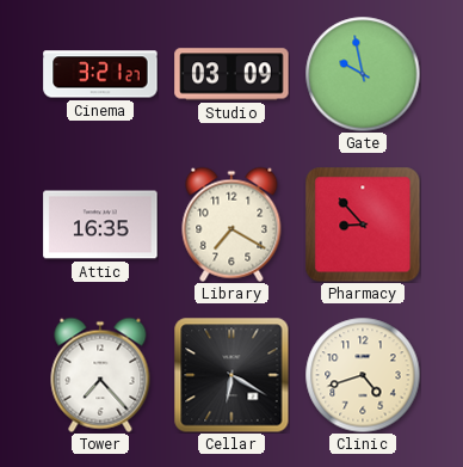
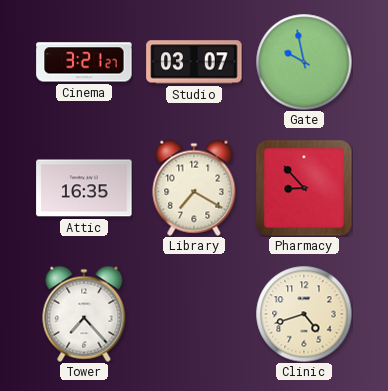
Studio: 03:09 -> 03:07
Cellar: 6:20 -> none
